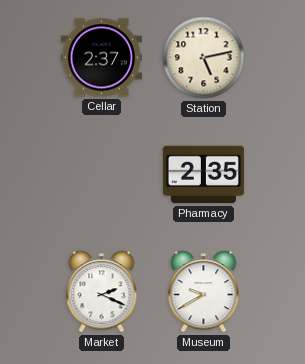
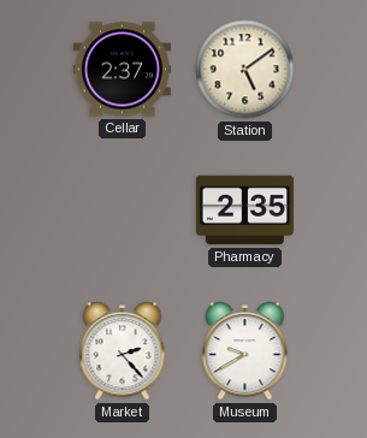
Station: 5:13 -> 5:09
Market: 2:19 -> 2:23
